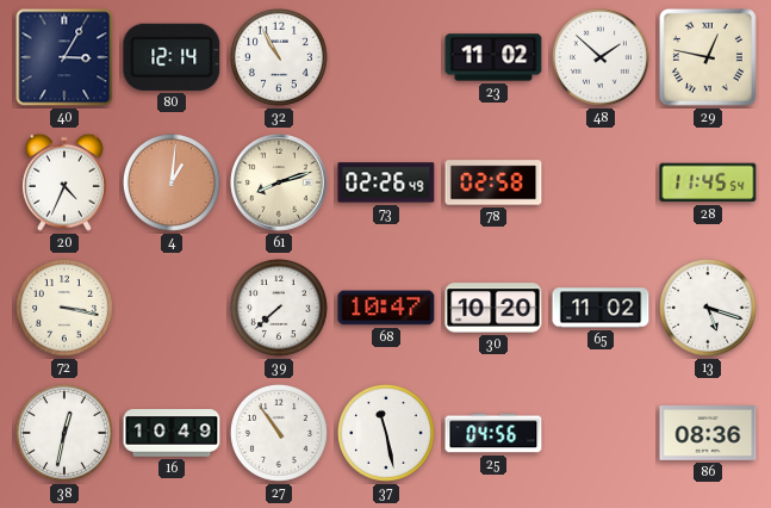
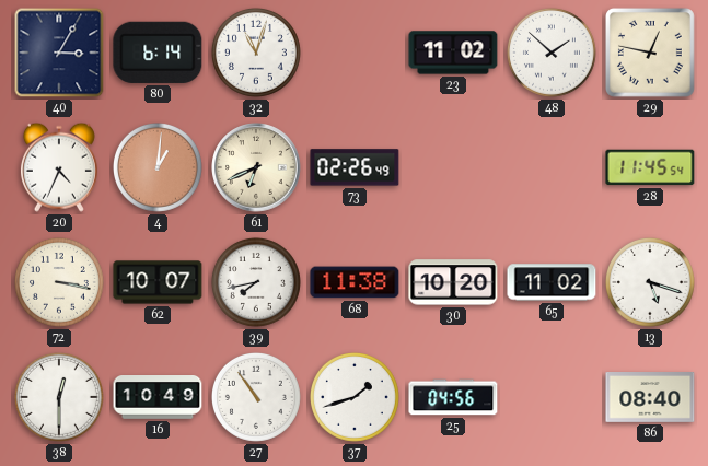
80: 12:14 -> 6:14
32: 10:55 -> 11:03
61: 8:12 -> 6:41
78: 02:58 -> none
62: none -> 10:07
39: 7:38 -> 7:43
68: 10:47 -> 11:38
38: 12:32 -> 12:30
37: 11:28 -> 1:42
86: 08:36 -> 08:40
